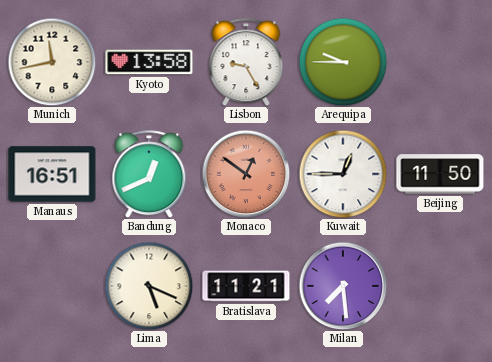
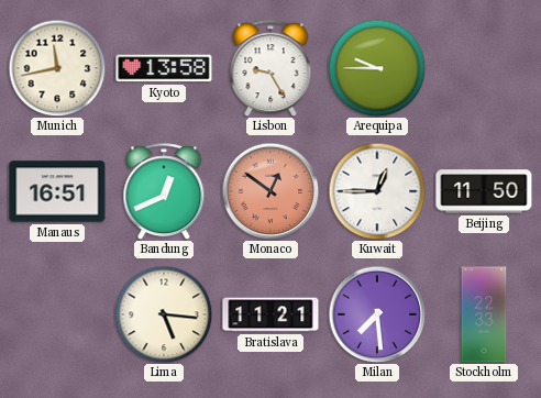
Lima: 5:19 -> 5:16
Stockholm: none -> 22:33
